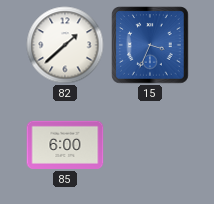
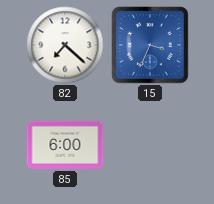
82: 1:38 -> 7:22
